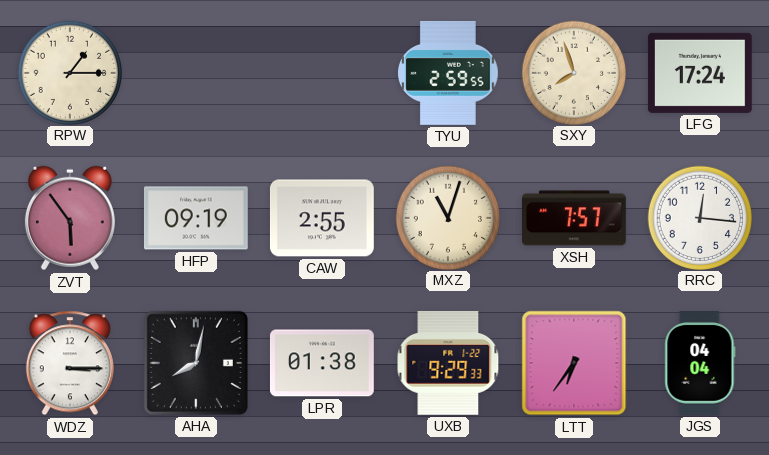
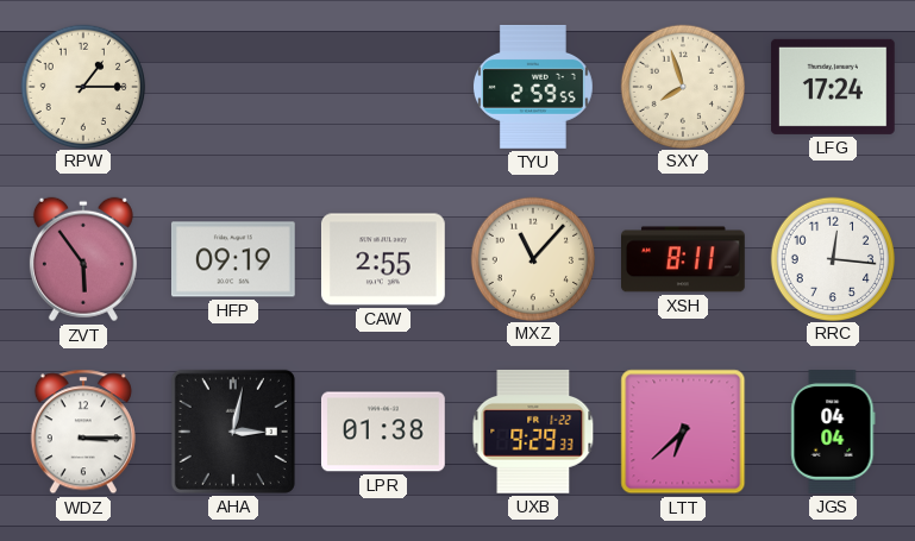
MXZ: 11:03 -> 11:07
XSH: 7:57 -> 8:11
AHA: 8:02 -> 3:02
LTT: 6:36 -> 6:38
